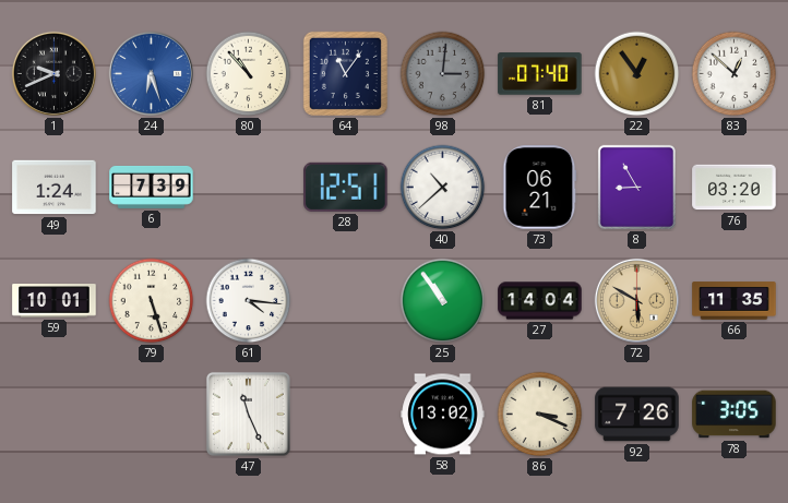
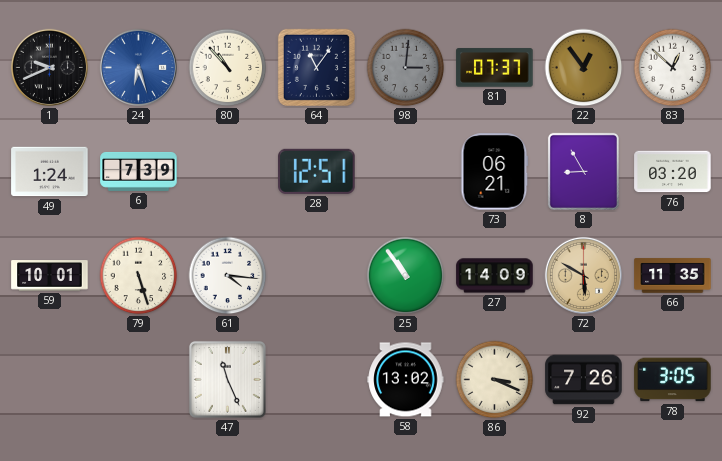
81: 07:40 -> 07:37
40: 10:38 -> none
27: 14:04 -> 14:09
